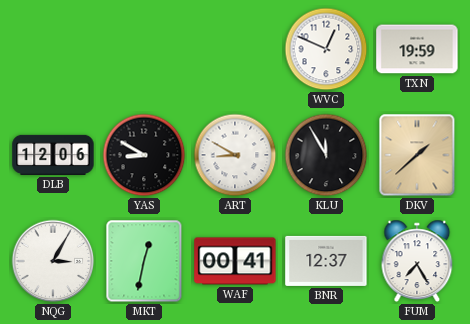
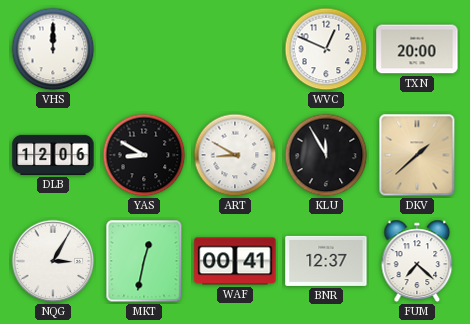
VHS: none -> 12:00
TXN: 19:59 -> 20:00
FUM: 7:25 -> 7:22
